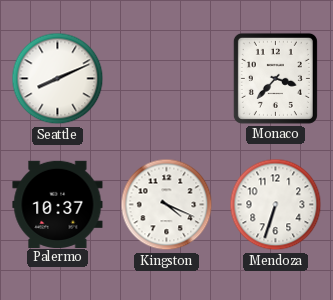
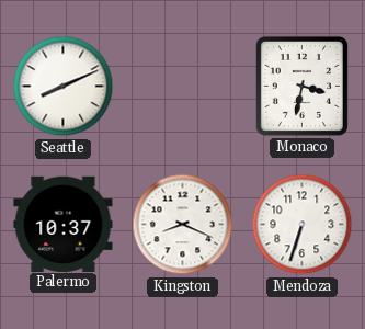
Monaco: 3:37 -> 3:32
Kingston: 4:19 -> 8:19
